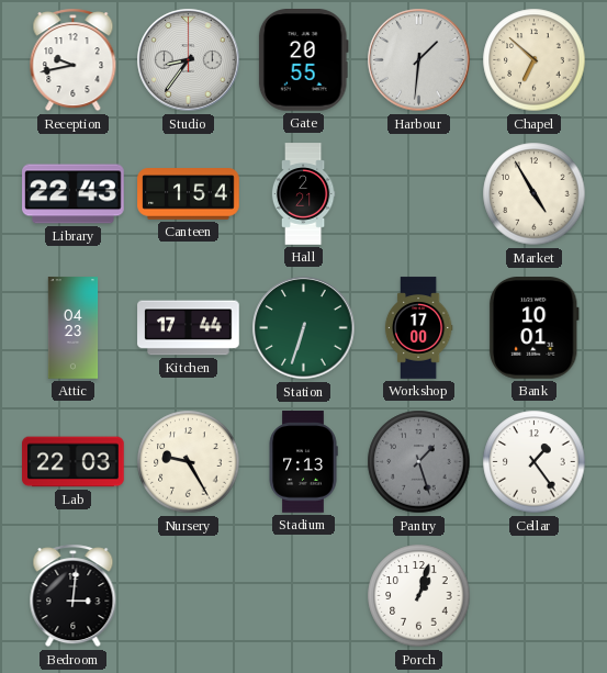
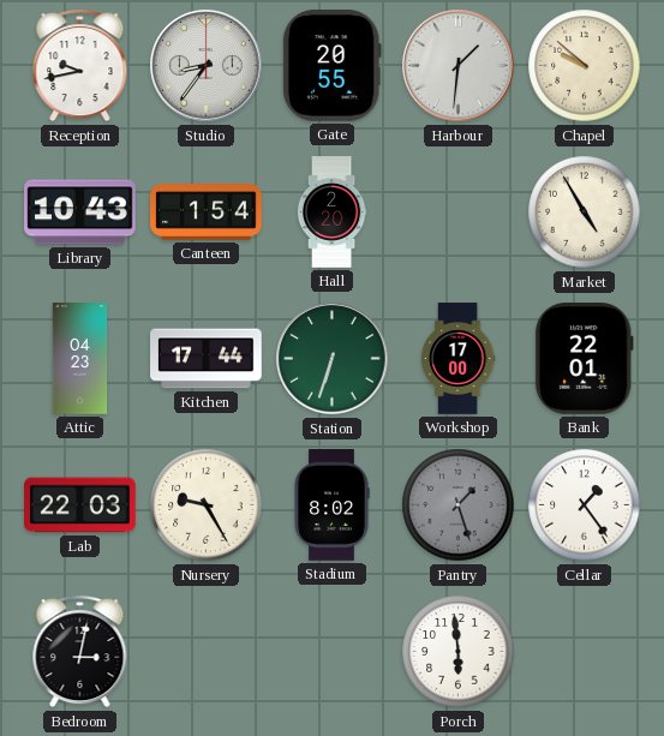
Chapel: 6:52 -> 9:52
Library: 22:43 -> 10:43
Hall: 2:21 -> 2:20
Bank: 10:01 -> 22:01
Stadium: 7:13 -> 8:02
Bedroom: 3:01 -> 3:02
Porch: 1:03 -> 5:59
